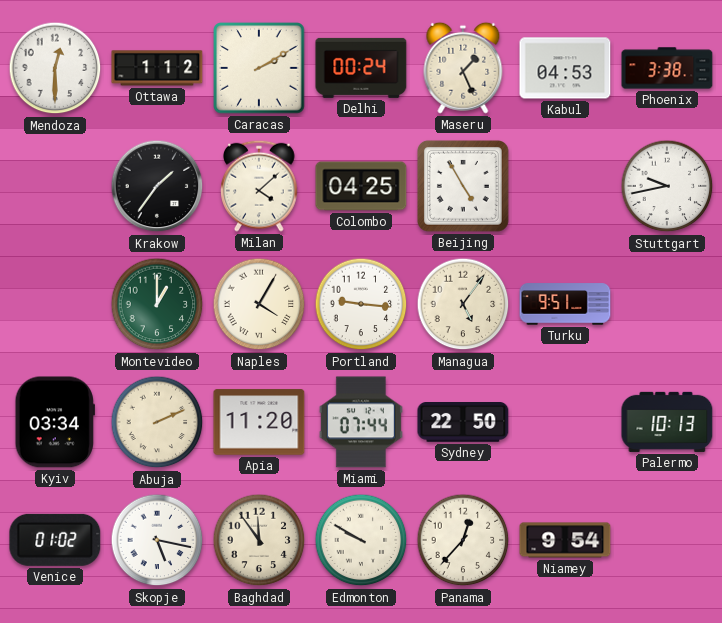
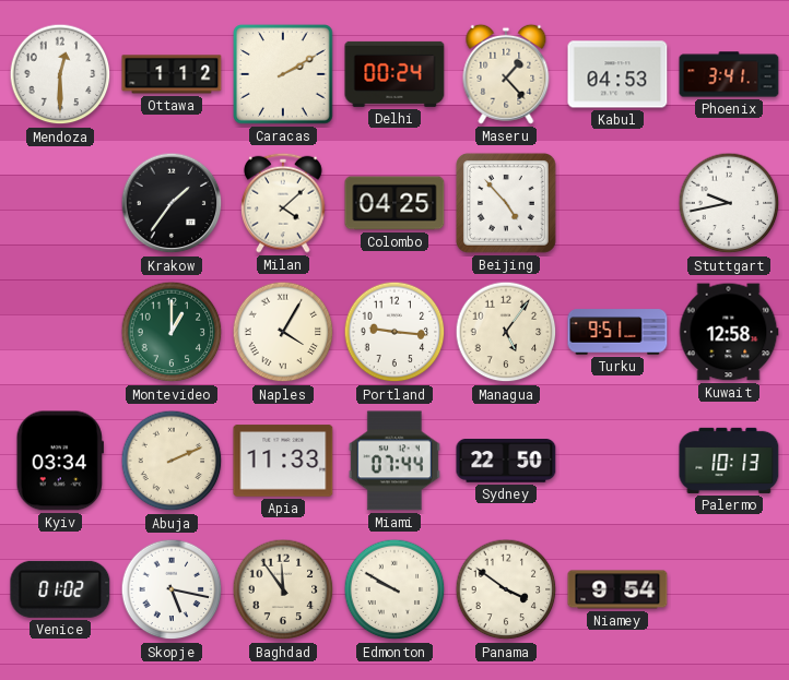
Maseru: 1:26 -> 1:23
Phoenix: 3:38 -> 3:41
Beijing: 4:55 -> 4:53
Kuwait: none -> 12:58
Apia: 11:20 -> 11:33
Panama: 12:37 -> 3:51
